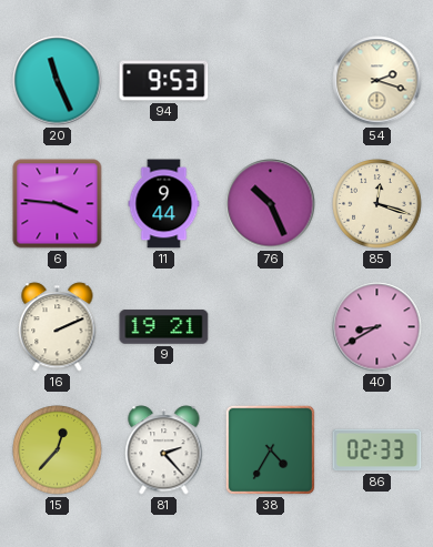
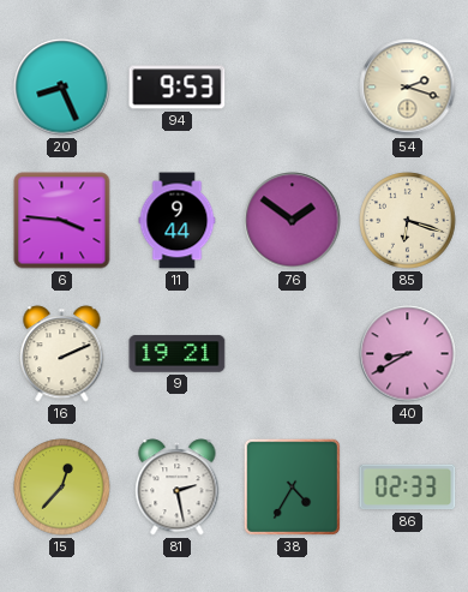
20: 11:26 -> 8:26
76: 10:26 -> 1:51
85: 12:18 -> 6:18
81: 2:23 -> 2:28
